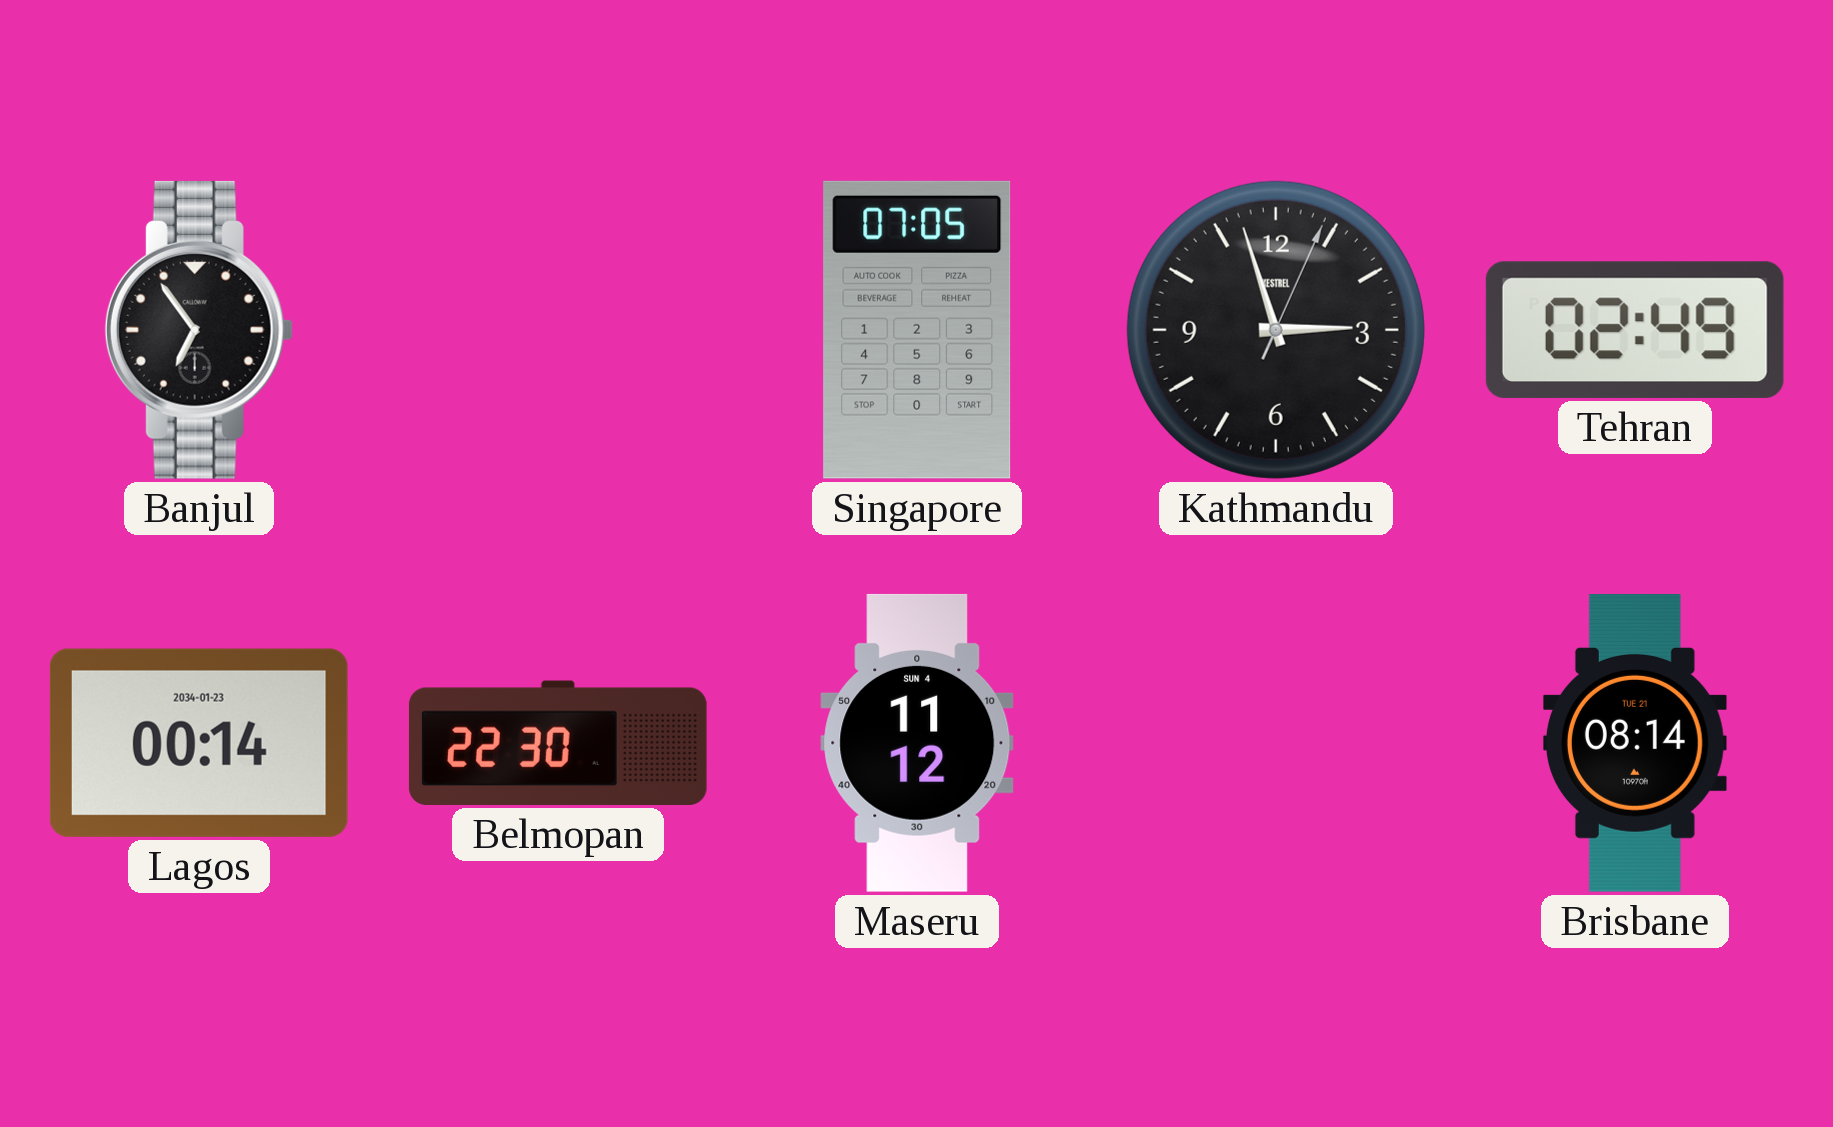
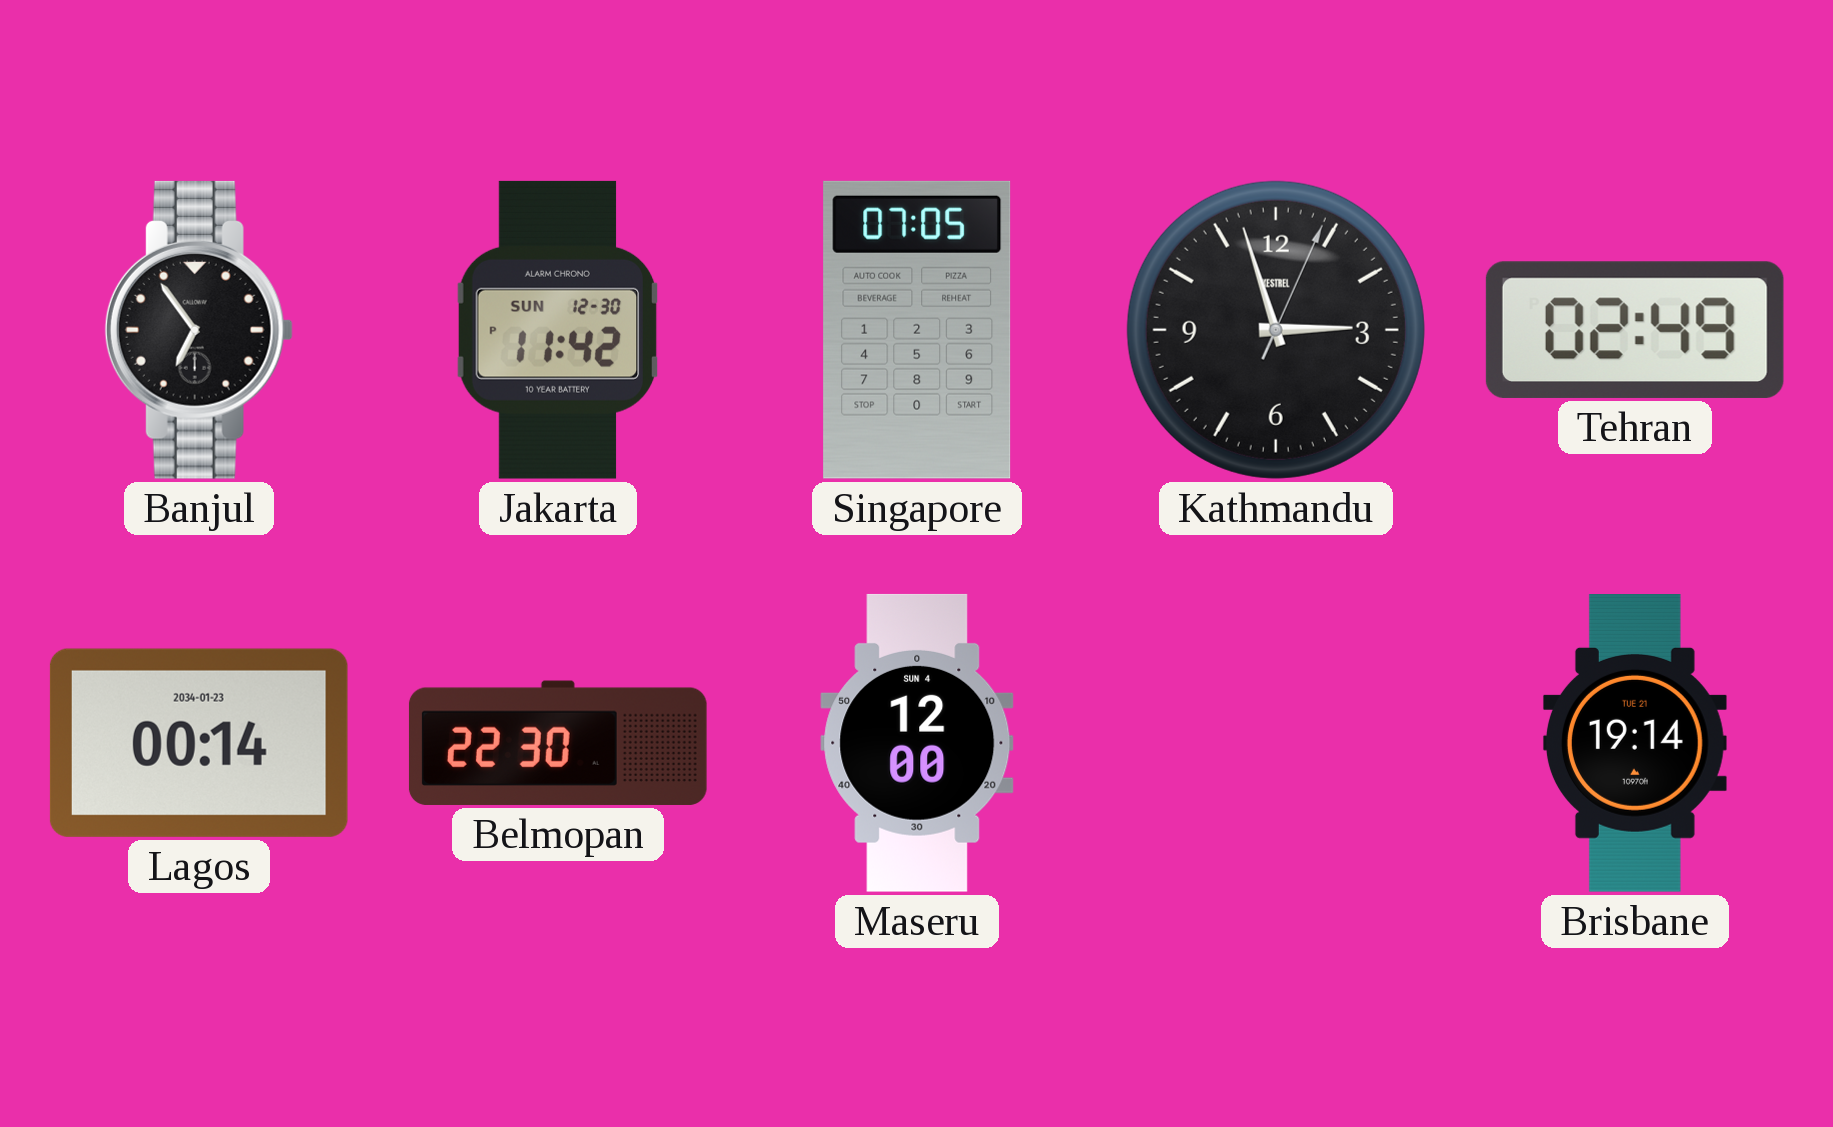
Jakarta: none -> 11:42
Maseru: 11:12 -> 12:00
Brisbane: 08:14 -> 19:14
